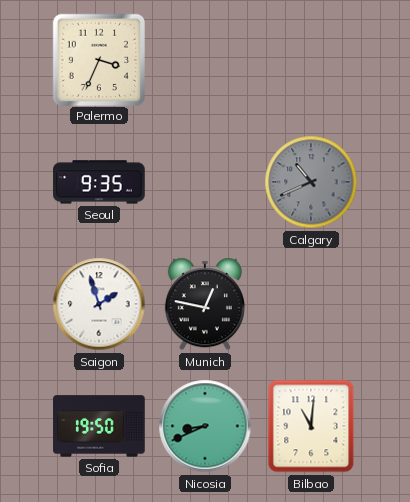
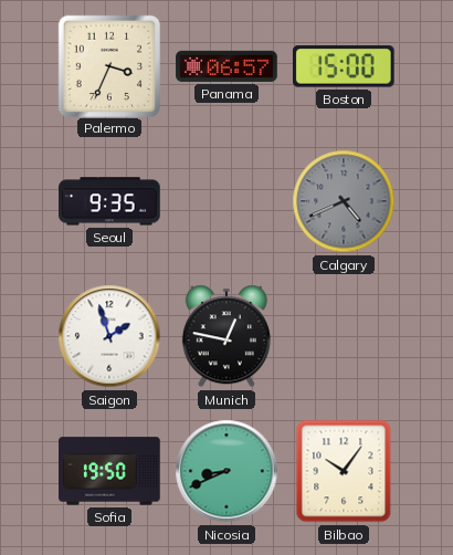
Panama: none -> 06:57
Boston: none -> 15:00
Calgary: 10:41 -> 4:41
Bilbao: 11:01 -> 10:06
